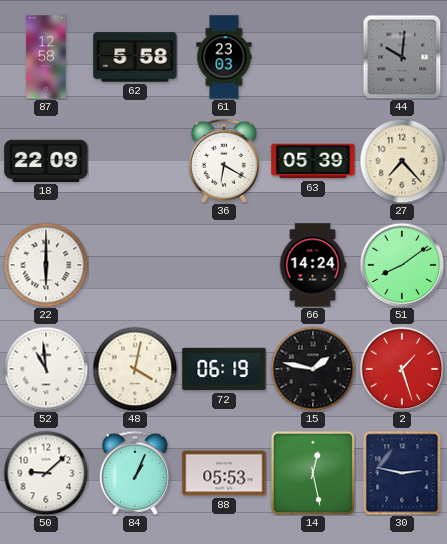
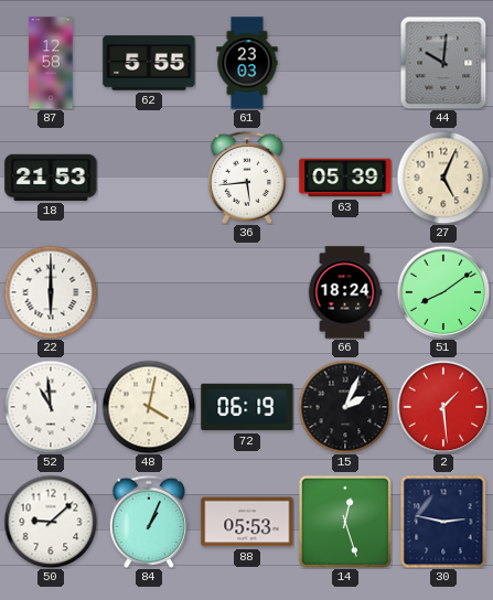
62: 5:58 -> 5:55
18: 22:09 -> 21:53
36: 6:20 -> 5:44
27: 7:23 -> 5:04
66: 14:24 -> 18:24
15: 1:47 -> 2:04
2: 1:27 -> 1:29
14: 12:28 -> 12:27
